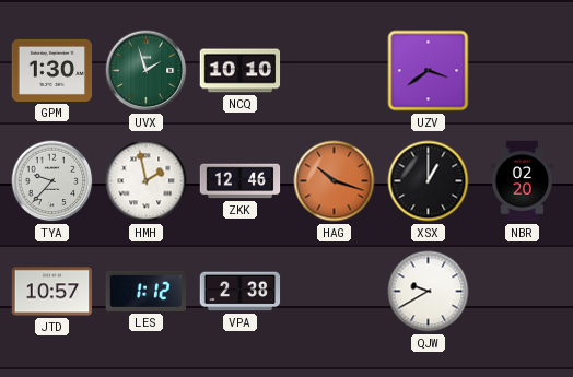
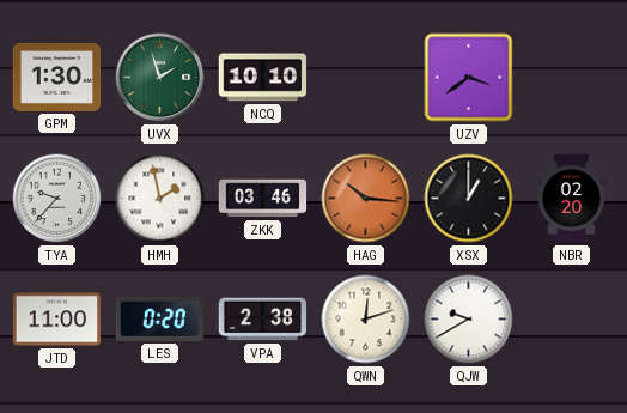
ZKK: 12:46 -> 03:46
HAG: 10:18 -> 10:16
JTD: 10:57 -> 11:00
LES: 1:12 -> 0:20
QWN: none -> 12:12
